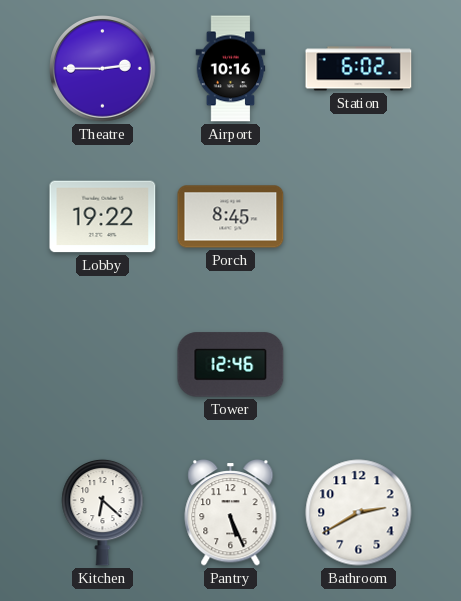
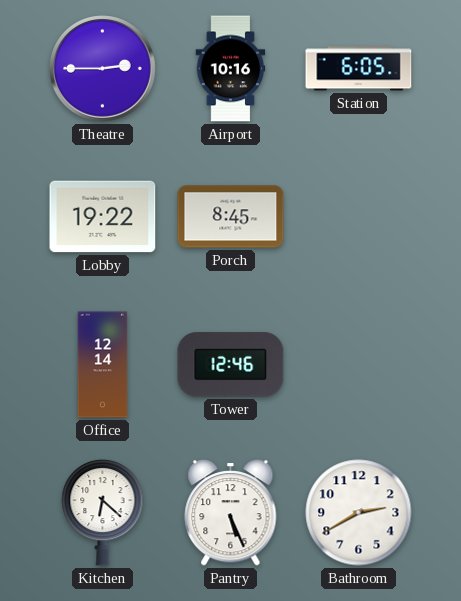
Station: 6:02 -> 6:05
Office: none -> 12:14
